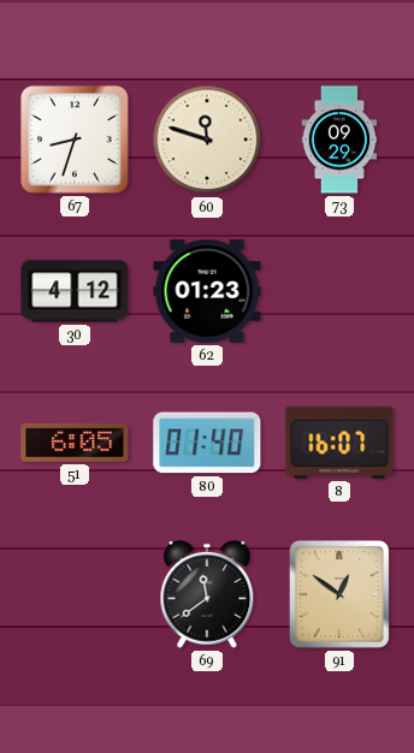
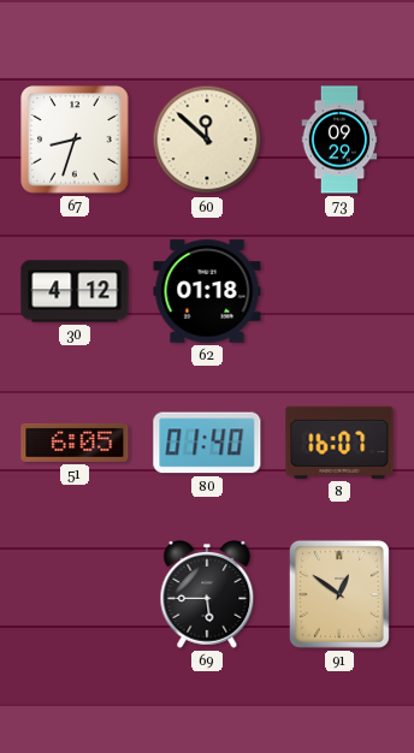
60: 11:48 -> 11:52
62: 01:23 -> 01:18
69: 11:39 -> 5:45
